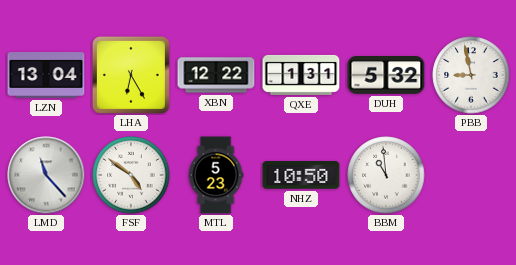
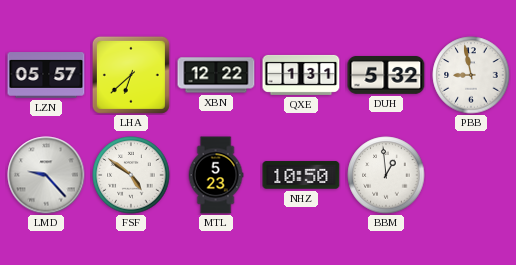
LZN: 13:04 -> 05:57
LHA: 6:25 -> 6:38
LMD: 11:23 -> 9:23
BBM: 10:59 -> 12:59
